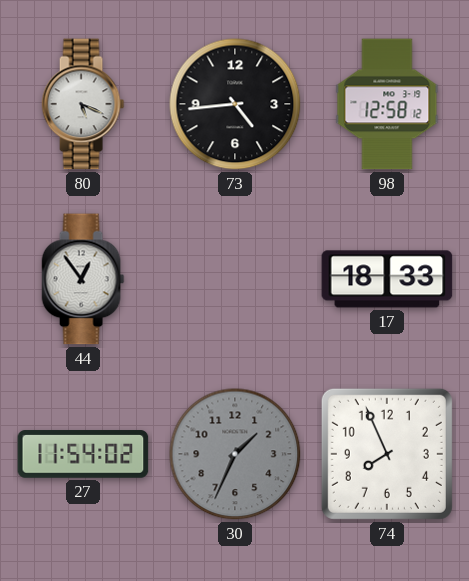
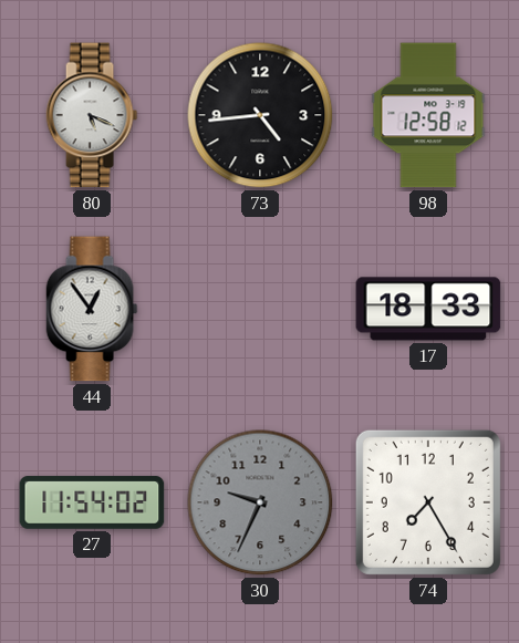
30: 1:34 -> 9:34
74: 7:56 -> 7:25
